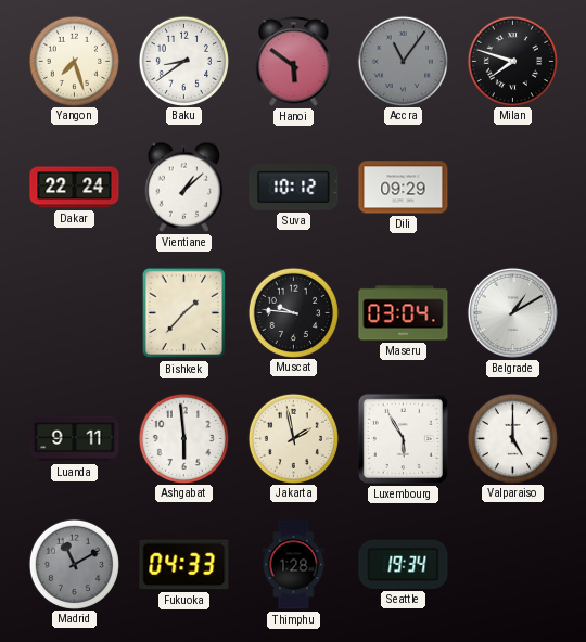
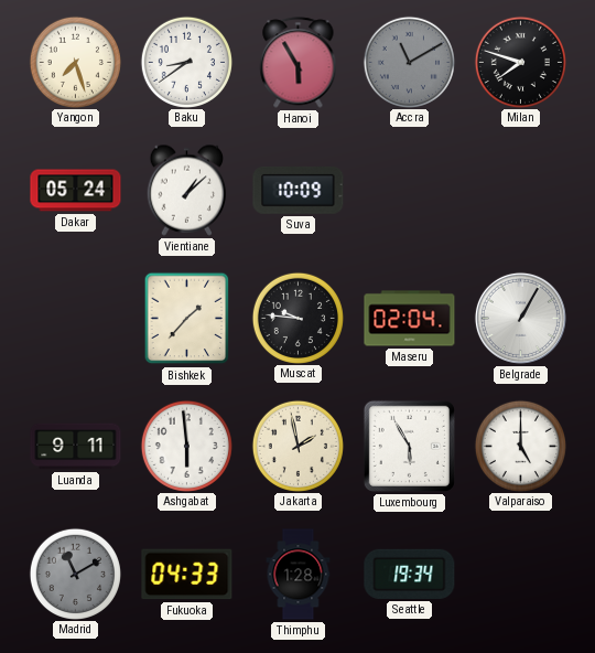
Hanoi: 5:51 -> 5:55
Accra: 11:06 -> 11:10
Dakar: 22:24 -> 05:24
Suva: 10:12 -> 10:09
Dili: 09:29 -> none
Maseru: 03:04 -> 02:04
Belgrade: 1:10 -> 1:05
